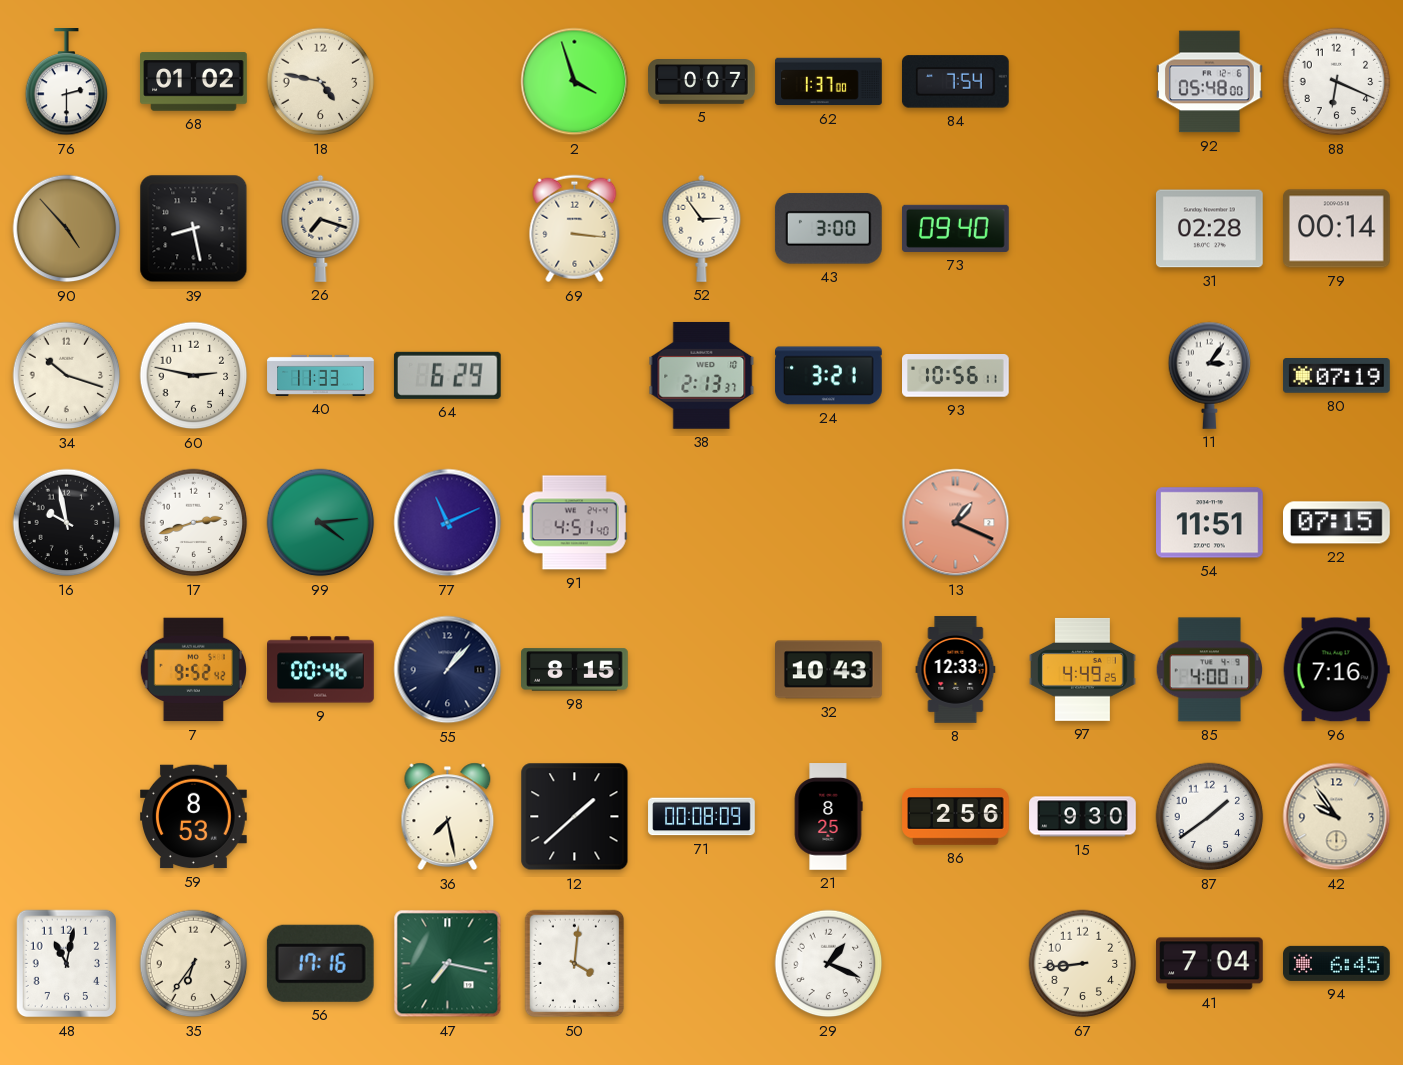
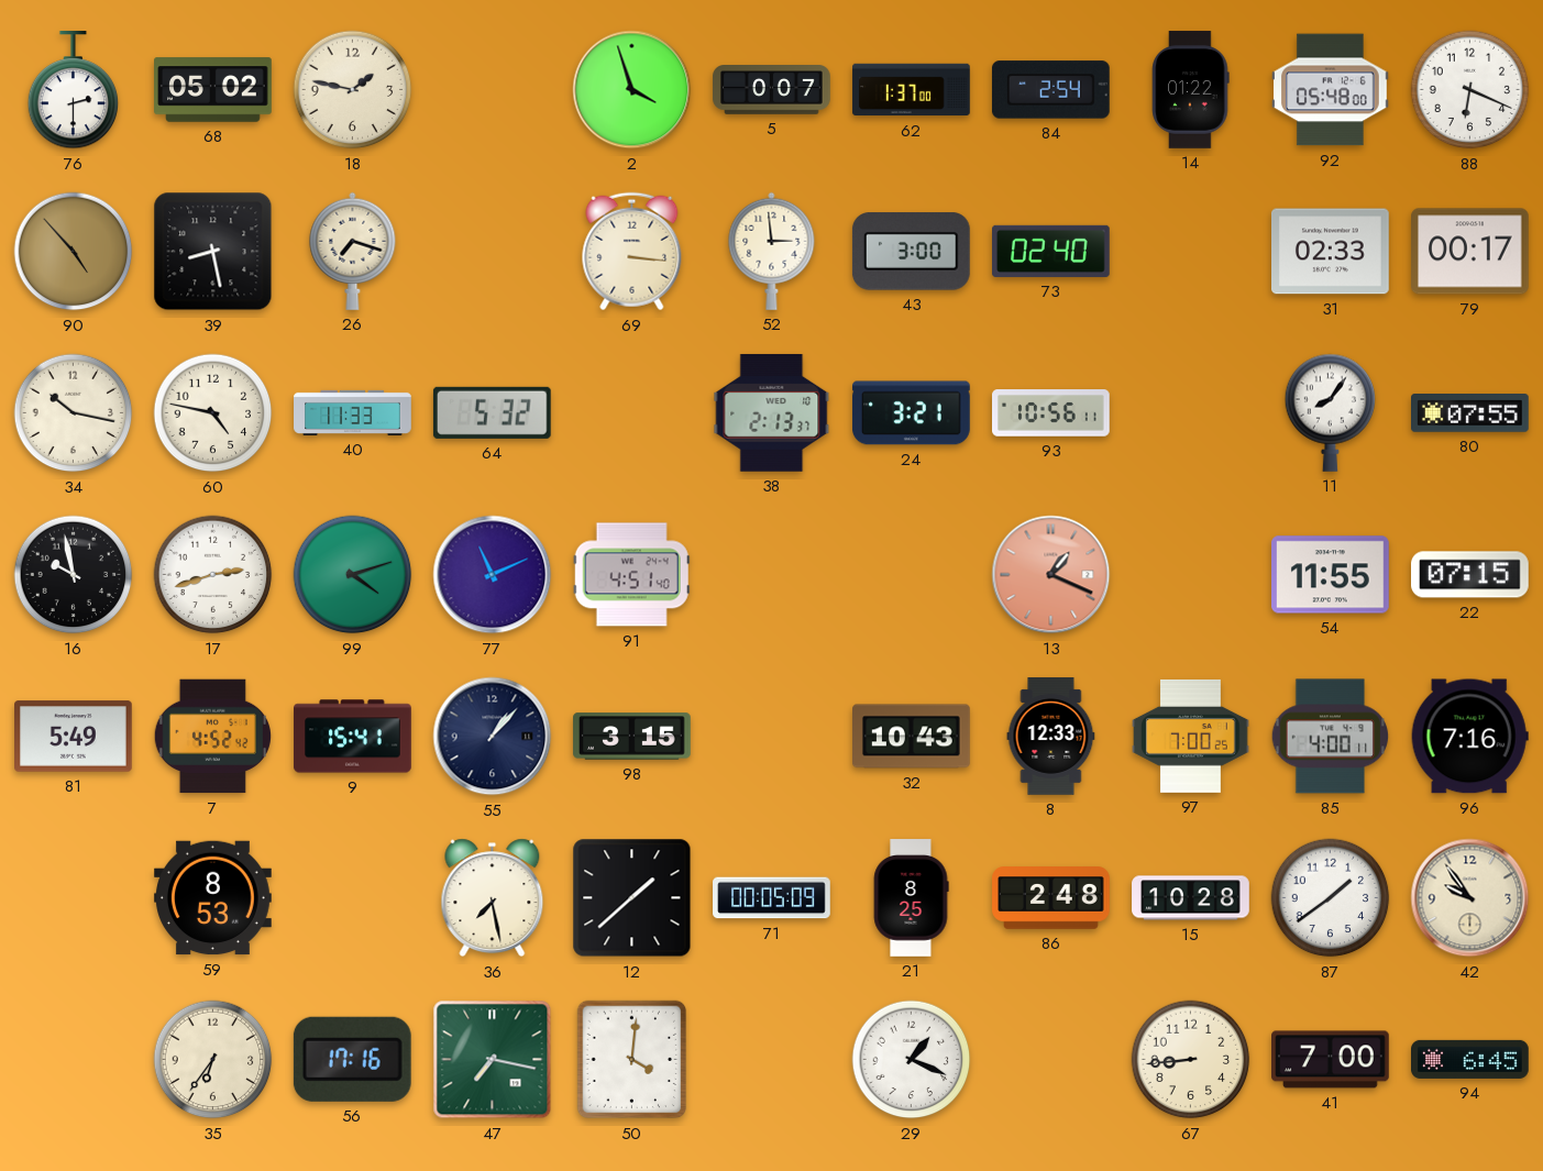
68: 01:02 -> 05:02
18: 4:47 -> 1:47
84: 7:54 -> 2:54
14: none -> 01:22
52: 2:54 -> 2:59
73: 09:40 -> 02:40
31: 02:28 -> 02:33
79: 00:14 -> 00:17
34: 10:18 -> 10:17
60: 2:47 -> 4:47
64: 6:29 -> 5:32
11: 3:06 -> 8:06
80: 07:19 -> 07:55
99: 4:14 -> 4:12
54: 11:51 -> 11:55
81: none -> 5:49
7: 9:52 -> 4:52
9: 00:46 -> 15:41
98: 8:15 -> 3:15
97: 4:49 -> 7:00
71: 00:08 -> 00:05
86: 2:56 -> 2:48
15: 9:30 -> 10:28
48: 11:02 -> none
41: 7:04 -> 7:00
